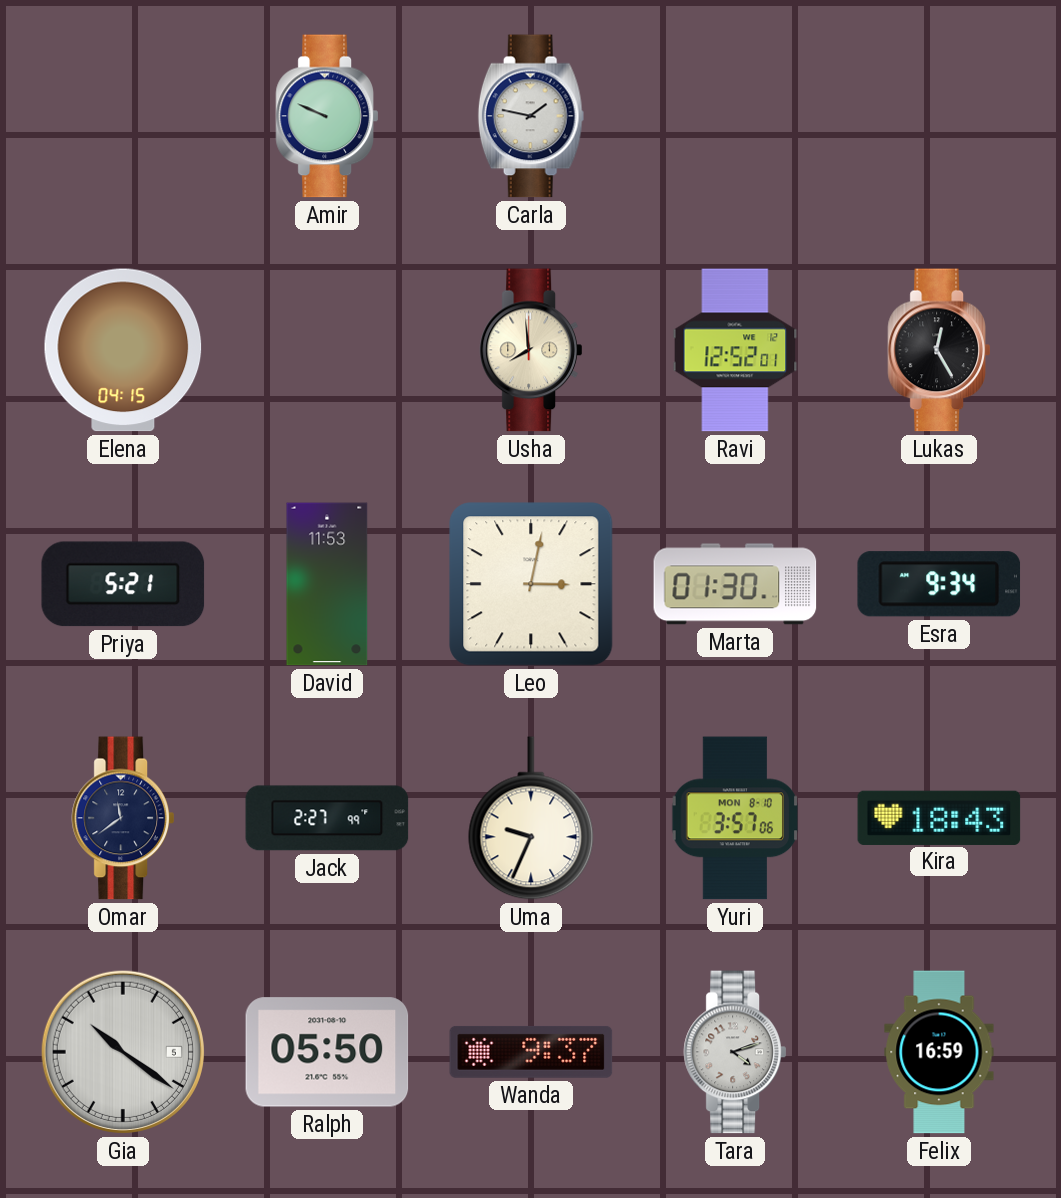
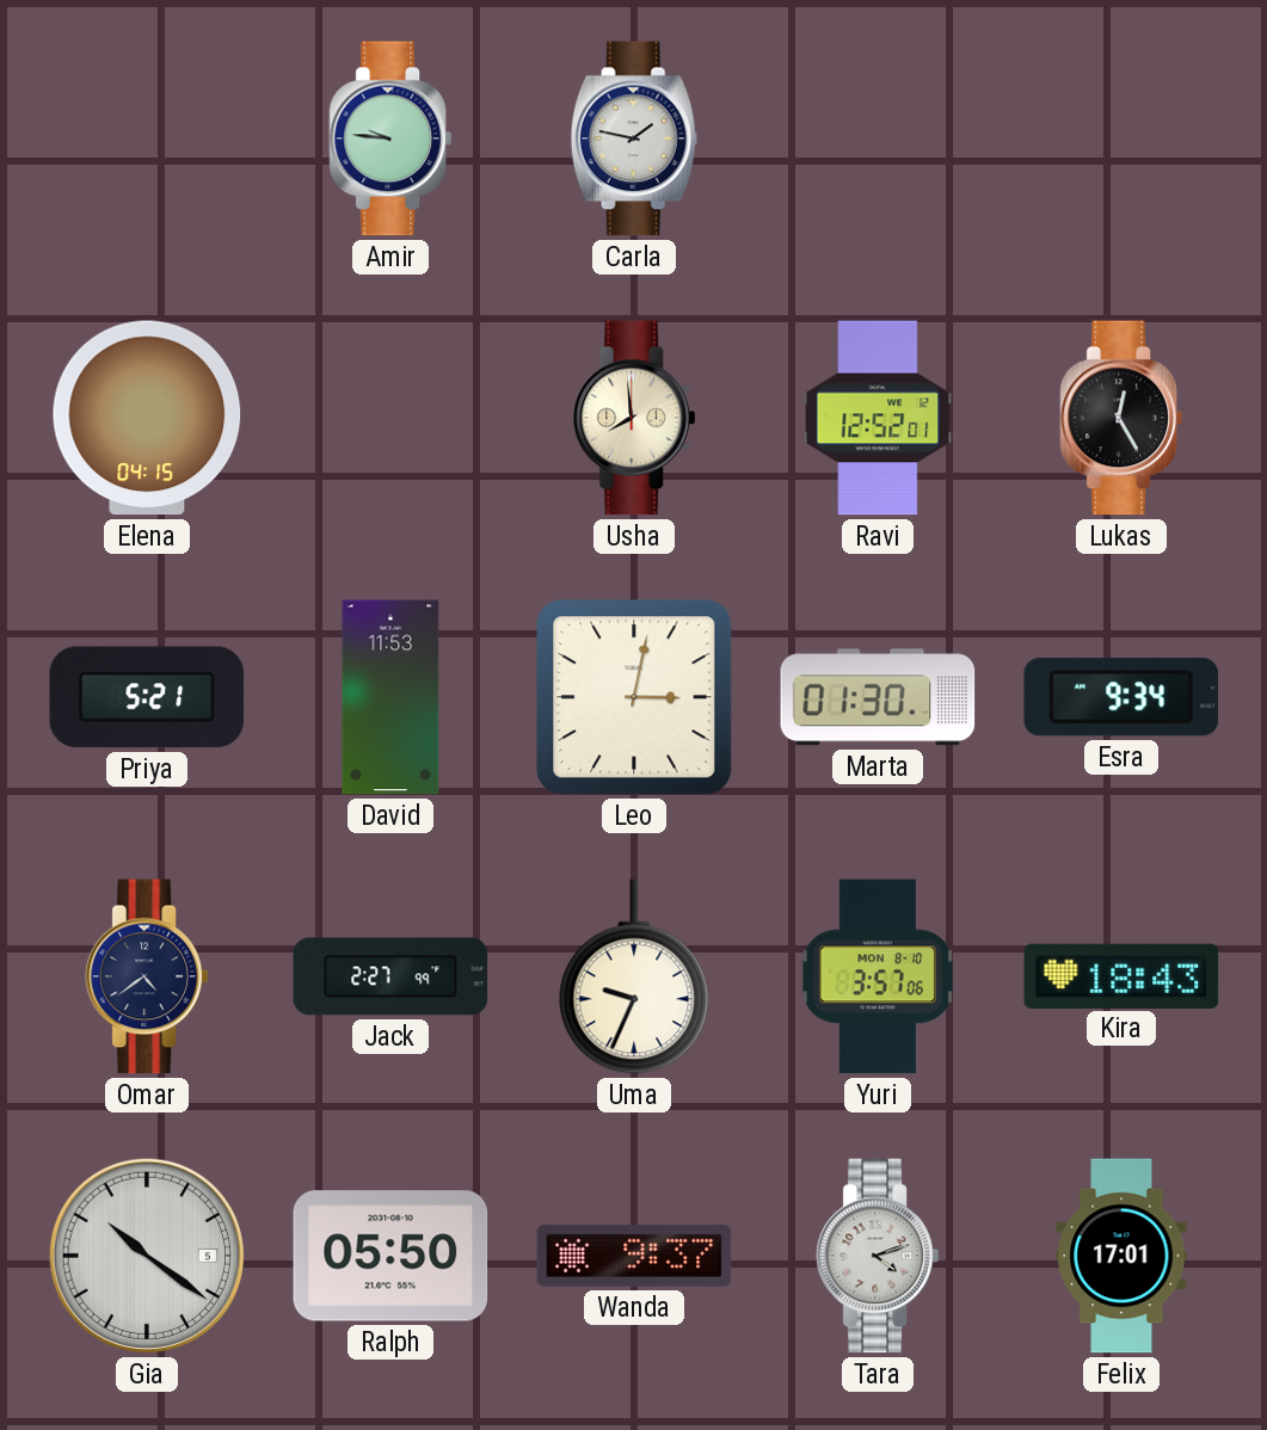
Amir: 9:49 -> 9:46
Omar: 11:39 -> 4:39
Felix: 16:59 -> 17:01
